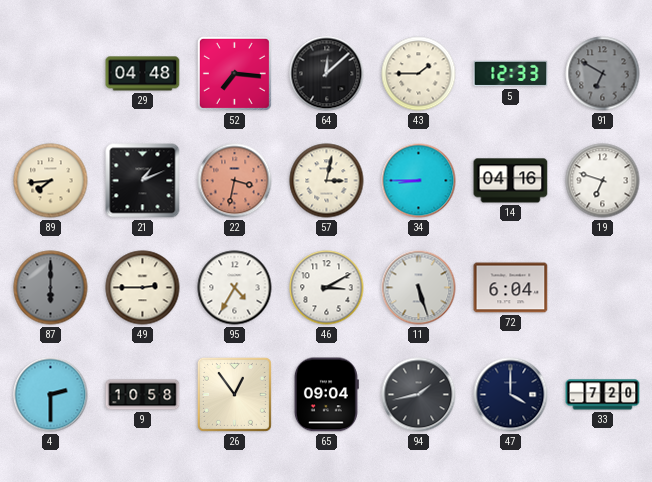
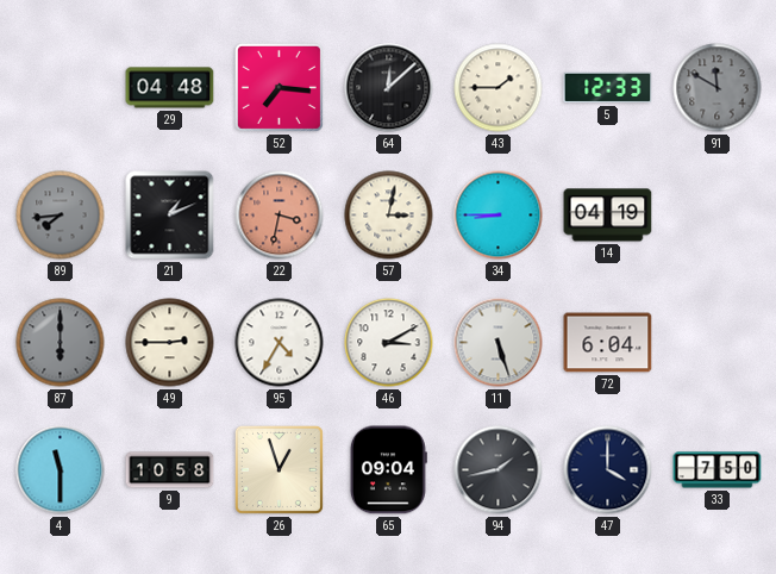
91: 6:50 -> 11:50
89 dial: cream -> grey
14: 04:16 -> 04:19
19: 6:48 -> none
4: 2:30 -> 11:30
26: 12:54 -> 12:57
33: 7:20 -> 7:50
